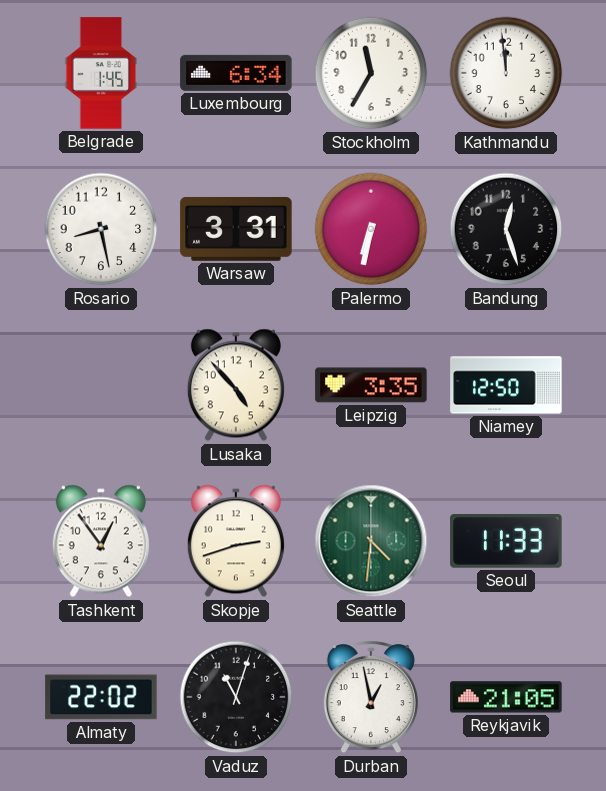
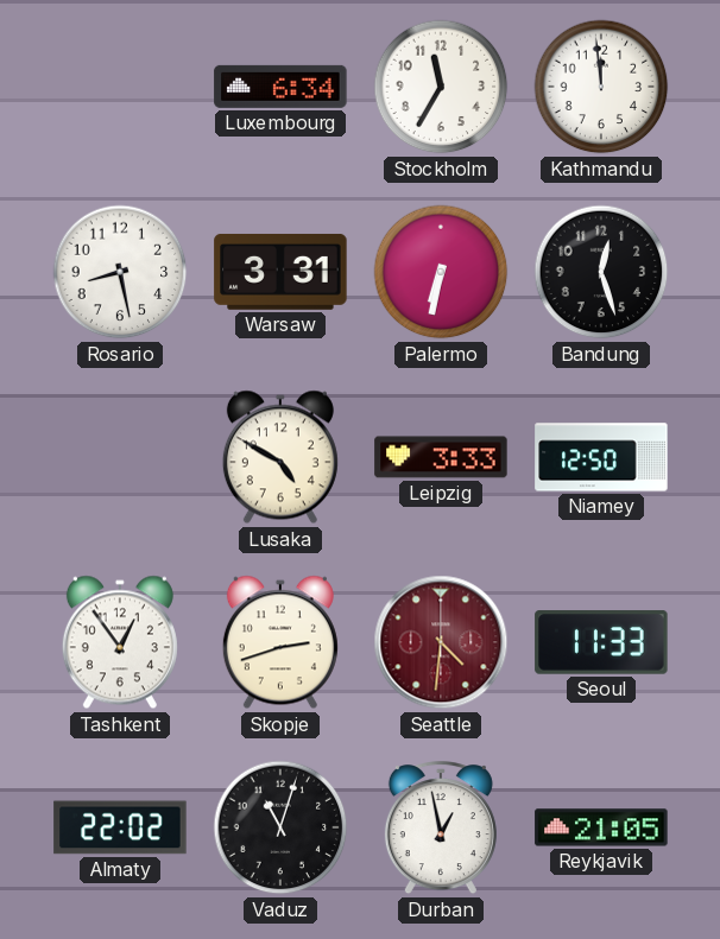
Belgrade: 1:45 -> none
Lusaka: 4:53 -> 4:50
Leipzig: 3:35 -> 3:33
Seattle dial: green -> burgundy
